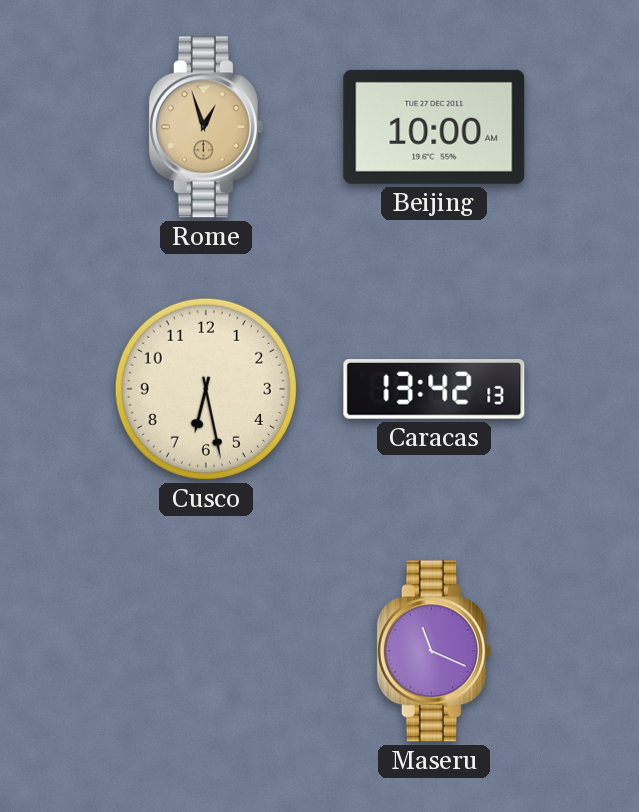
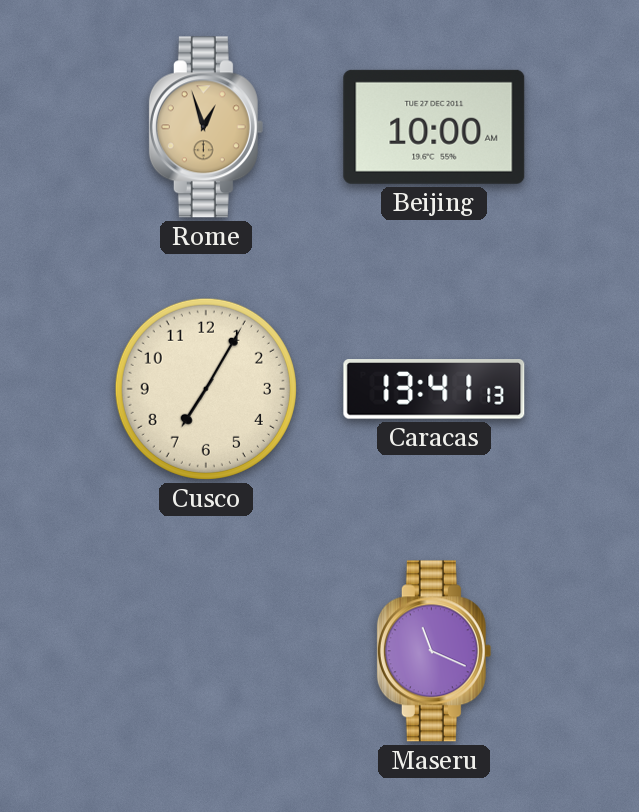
Cusco: 6:28 -> 7:05
Caracas: 13:42 -> 13:41
